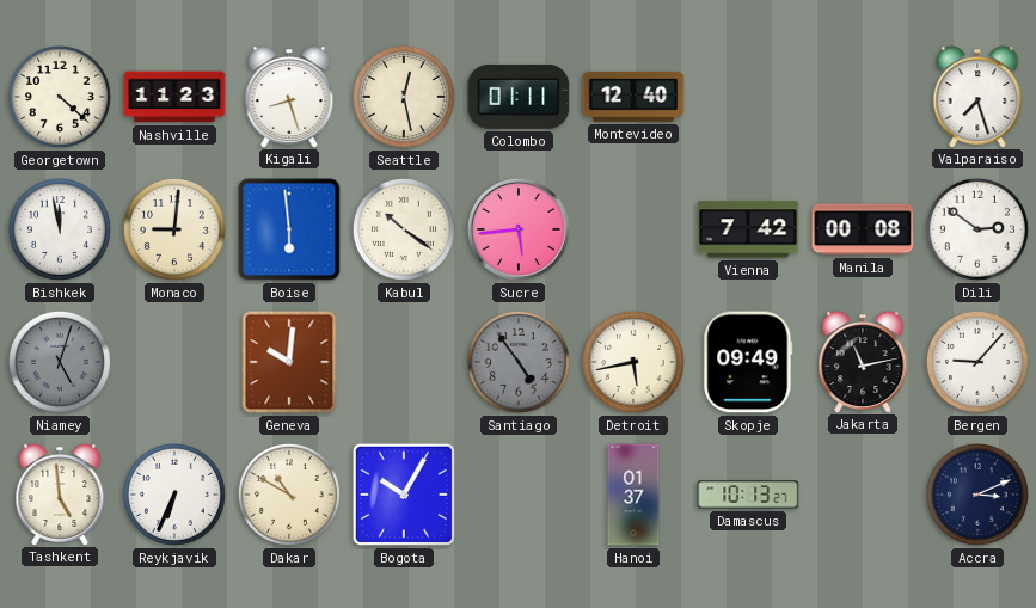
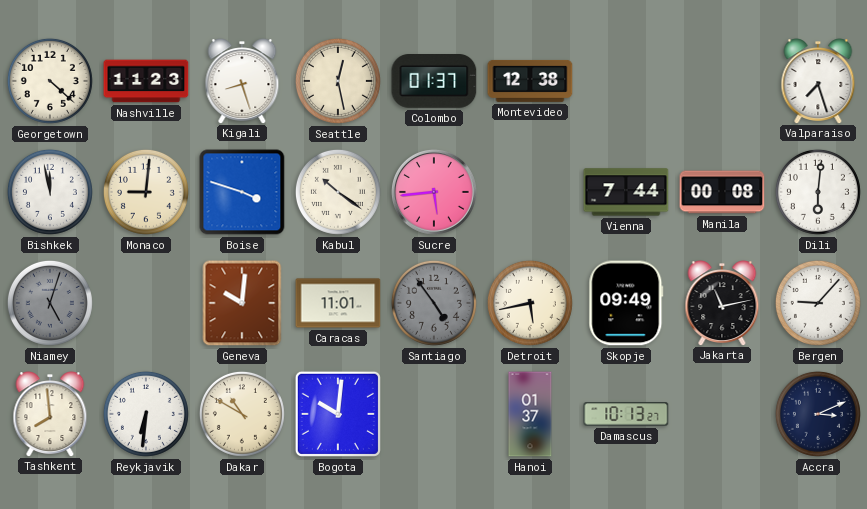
Colombo: 01:11 -> 01:37
Montevideo: 12:40 -> 12:38
Boise: 5:59 -> 3:48
Vienna: 7:42 -> 7:44
Dili: 2:51 -> 6:01
Caracas: none -> 11:01
Tashkent: 4:59 -> 7:59
Reykjavik: 6:34 -> 6:31
Bogota: 10:05 -> 10:01
